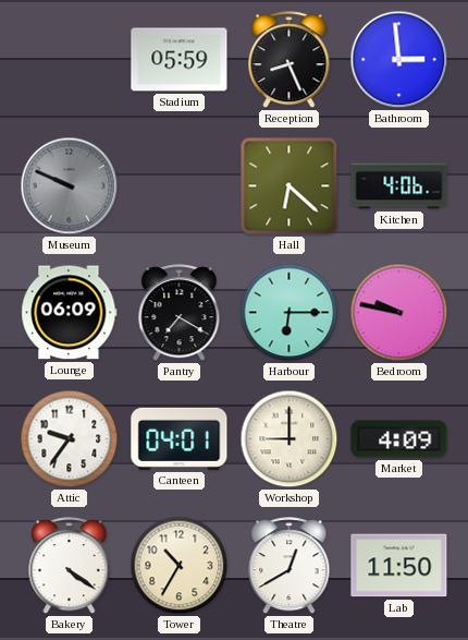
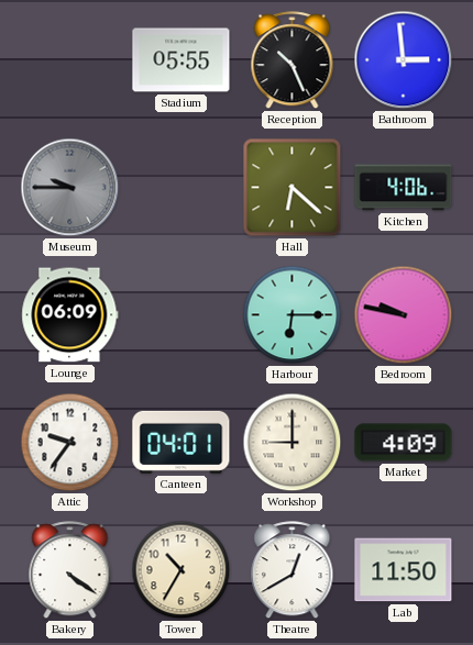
Stadium: 05:59 -> 05:55
Reception: 8:26 -> 10:26
Museum: 9:49 -> 9:45
Pantry: 7:20 -> none
